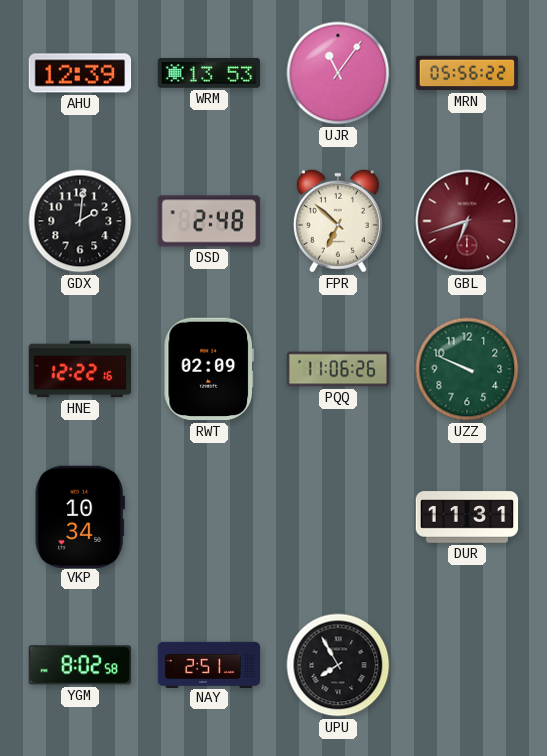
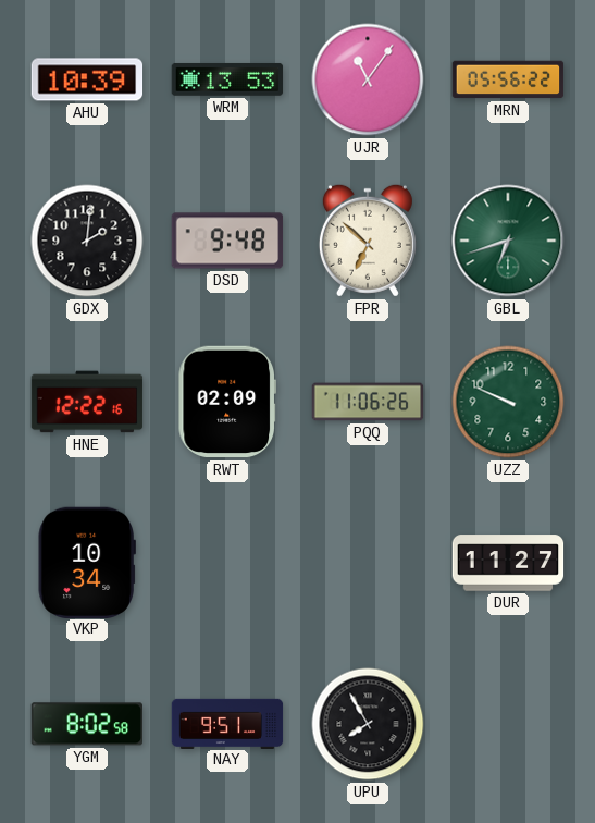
AHU: 12:39 -> 10:39
DSD: 2:48 -> 9:48
GBL dial: burgundy -> green
DUR: 11:31 -> 11:27
NAY: 2:51 -> 9:51
